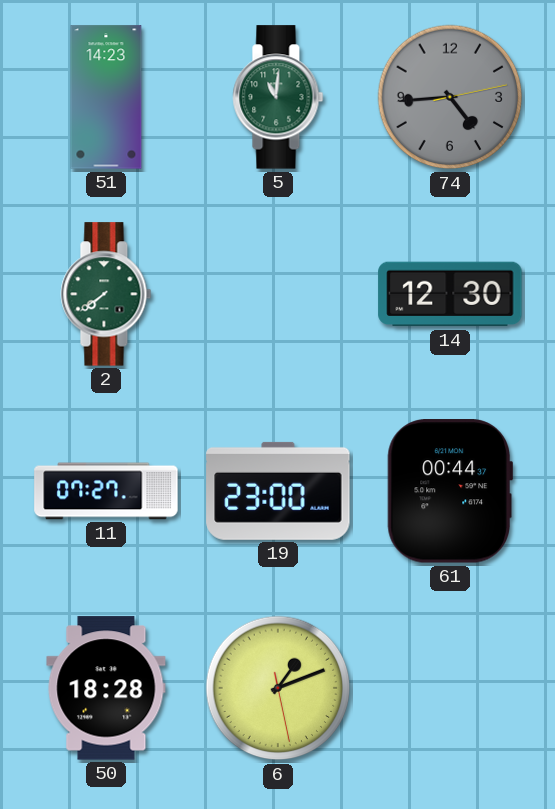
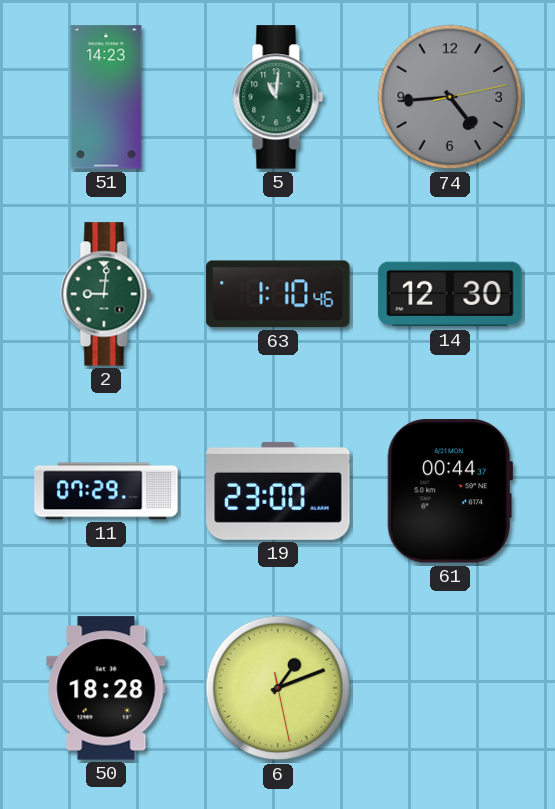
2: 7:39 -> 9:01
63: none -> 1:10
11: 07:27 -> 07:29
